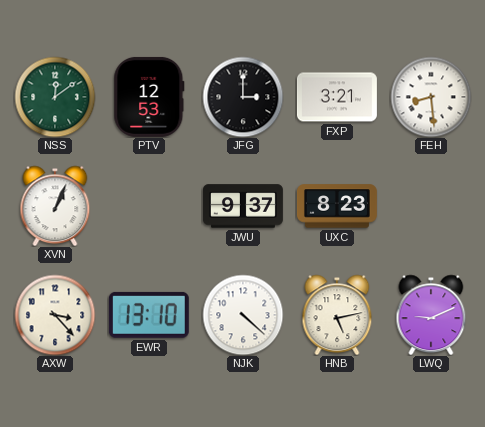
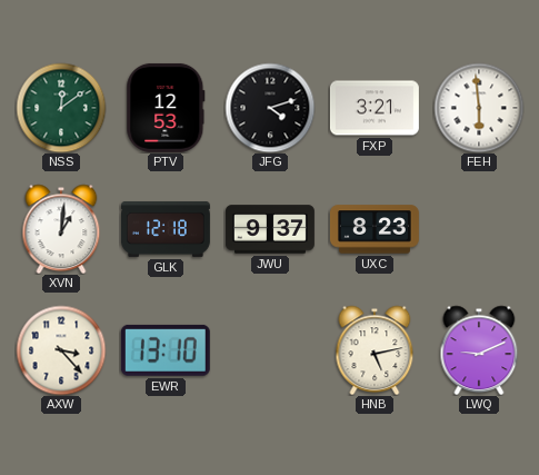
JFG: 3:00 -> 4:12
FEH: 8:29 -> 5:59
XVN: 1:04 -> 1:01
GLK: none -> 12:18
NJK: 4:22 -> none
